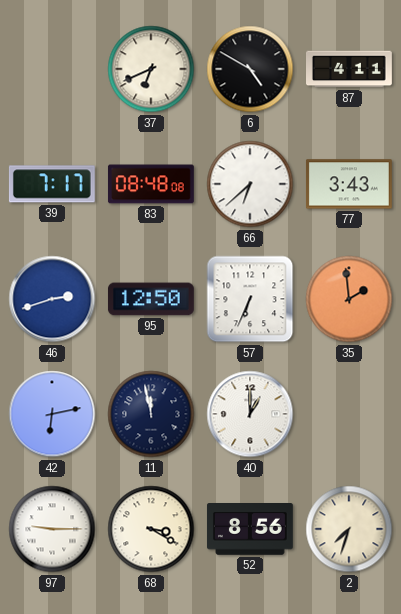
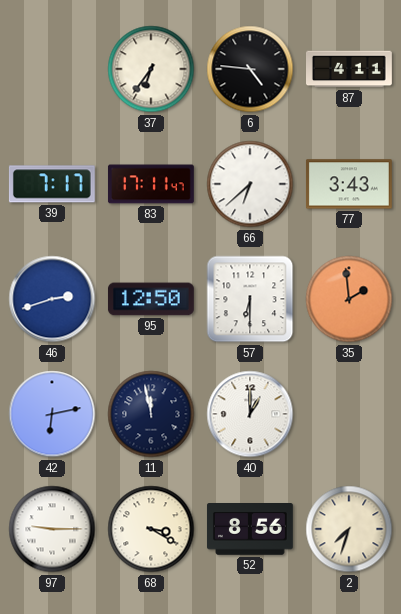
37: 6:41 -> 6:36
6: 4:50 -> 4:46
83: 08:48 -> 17:11
57: 6:34 -> 6:30
